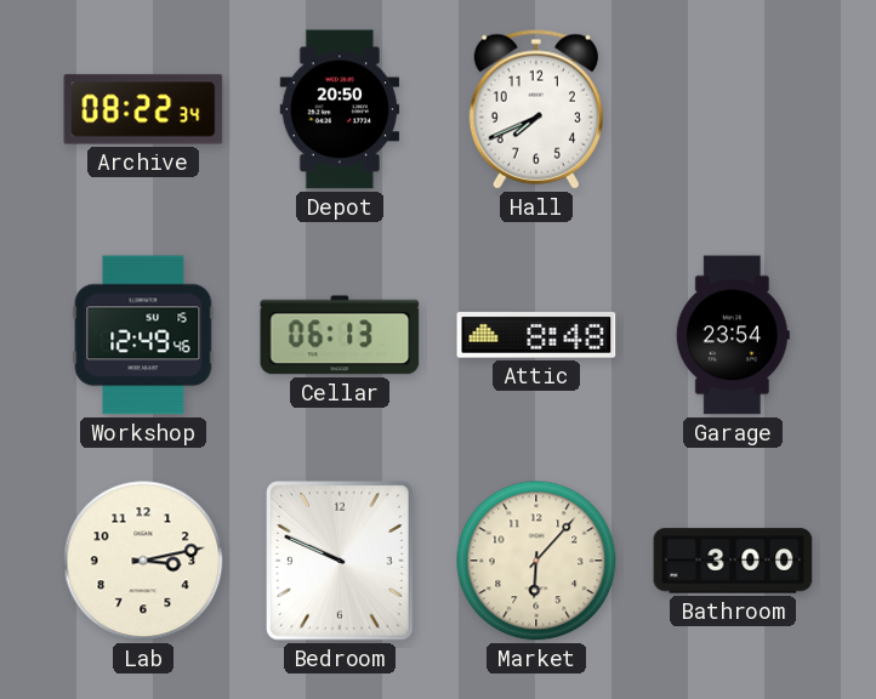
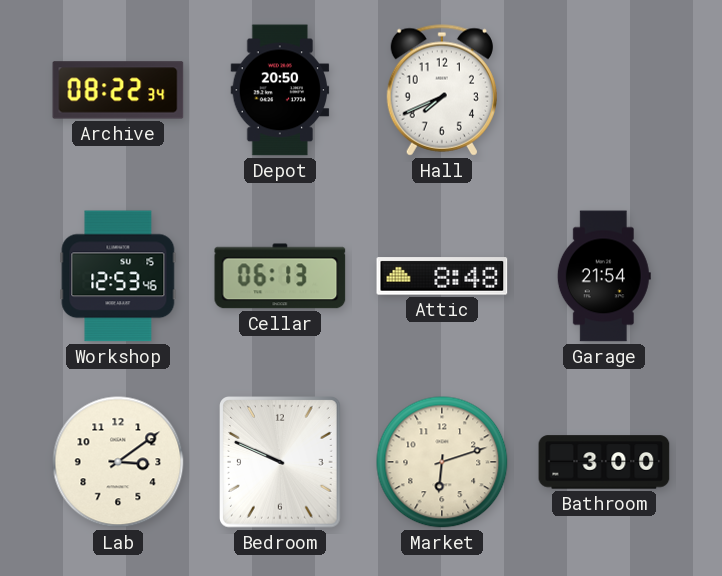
Workshop: 12:49 -> 12:53
Garage: 23:54 -> 21:54
Lab: 3:13 -> 3:09
Market: 6:07 -> 6:12
